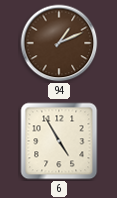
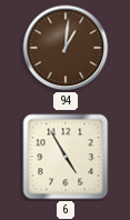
94: 1:11 -> 1:01
